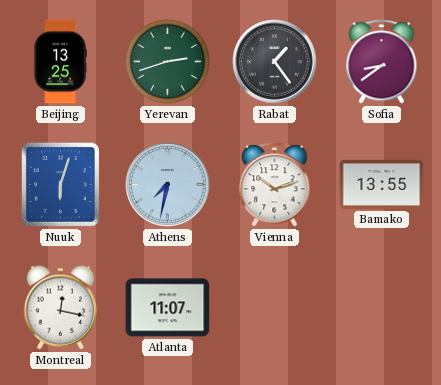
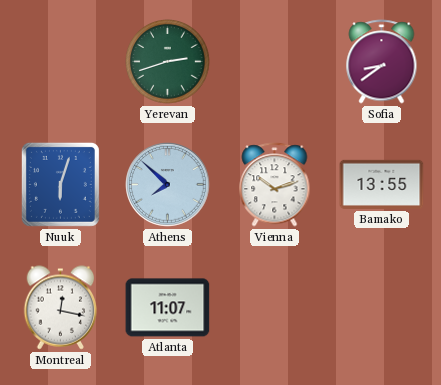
Beijing: 13:25 -> none
Rabat: 1:24 -> none
Athens: 7:32 -> 7:52
